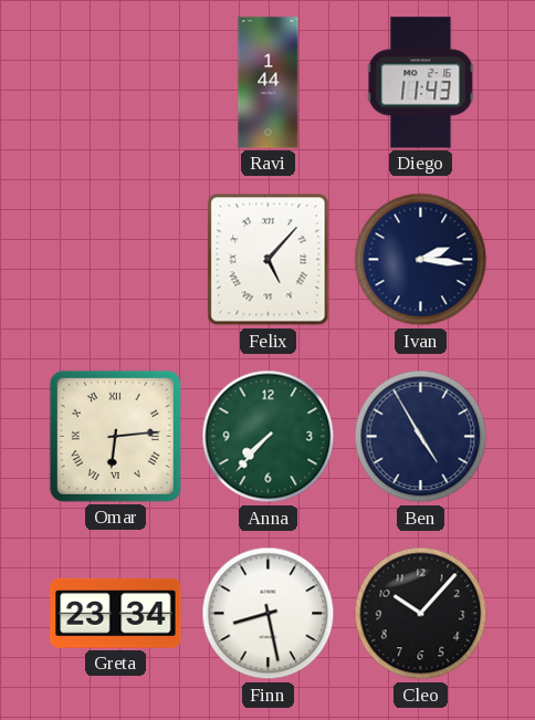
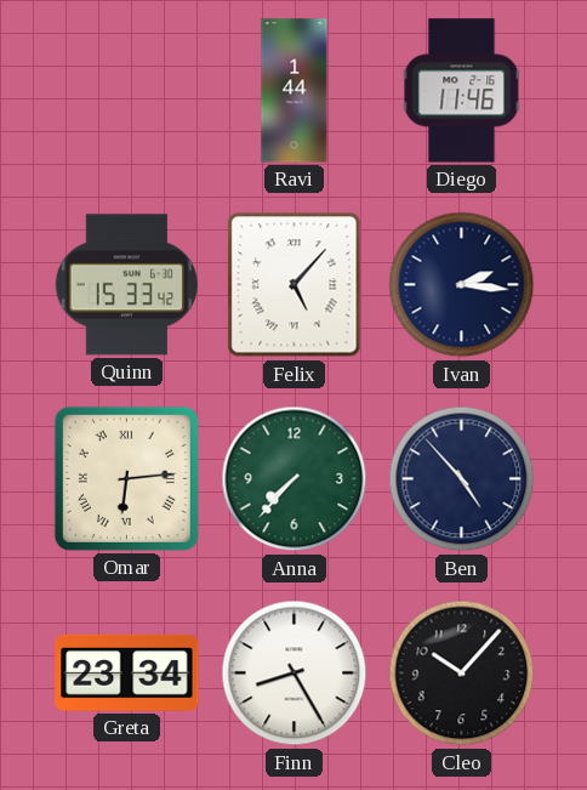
Diego: 11:43 -> 11:46
Quinn: none -> 15:33
Ben: 4:55 -> 4:53
Finn: 8:28 -> 8:25
